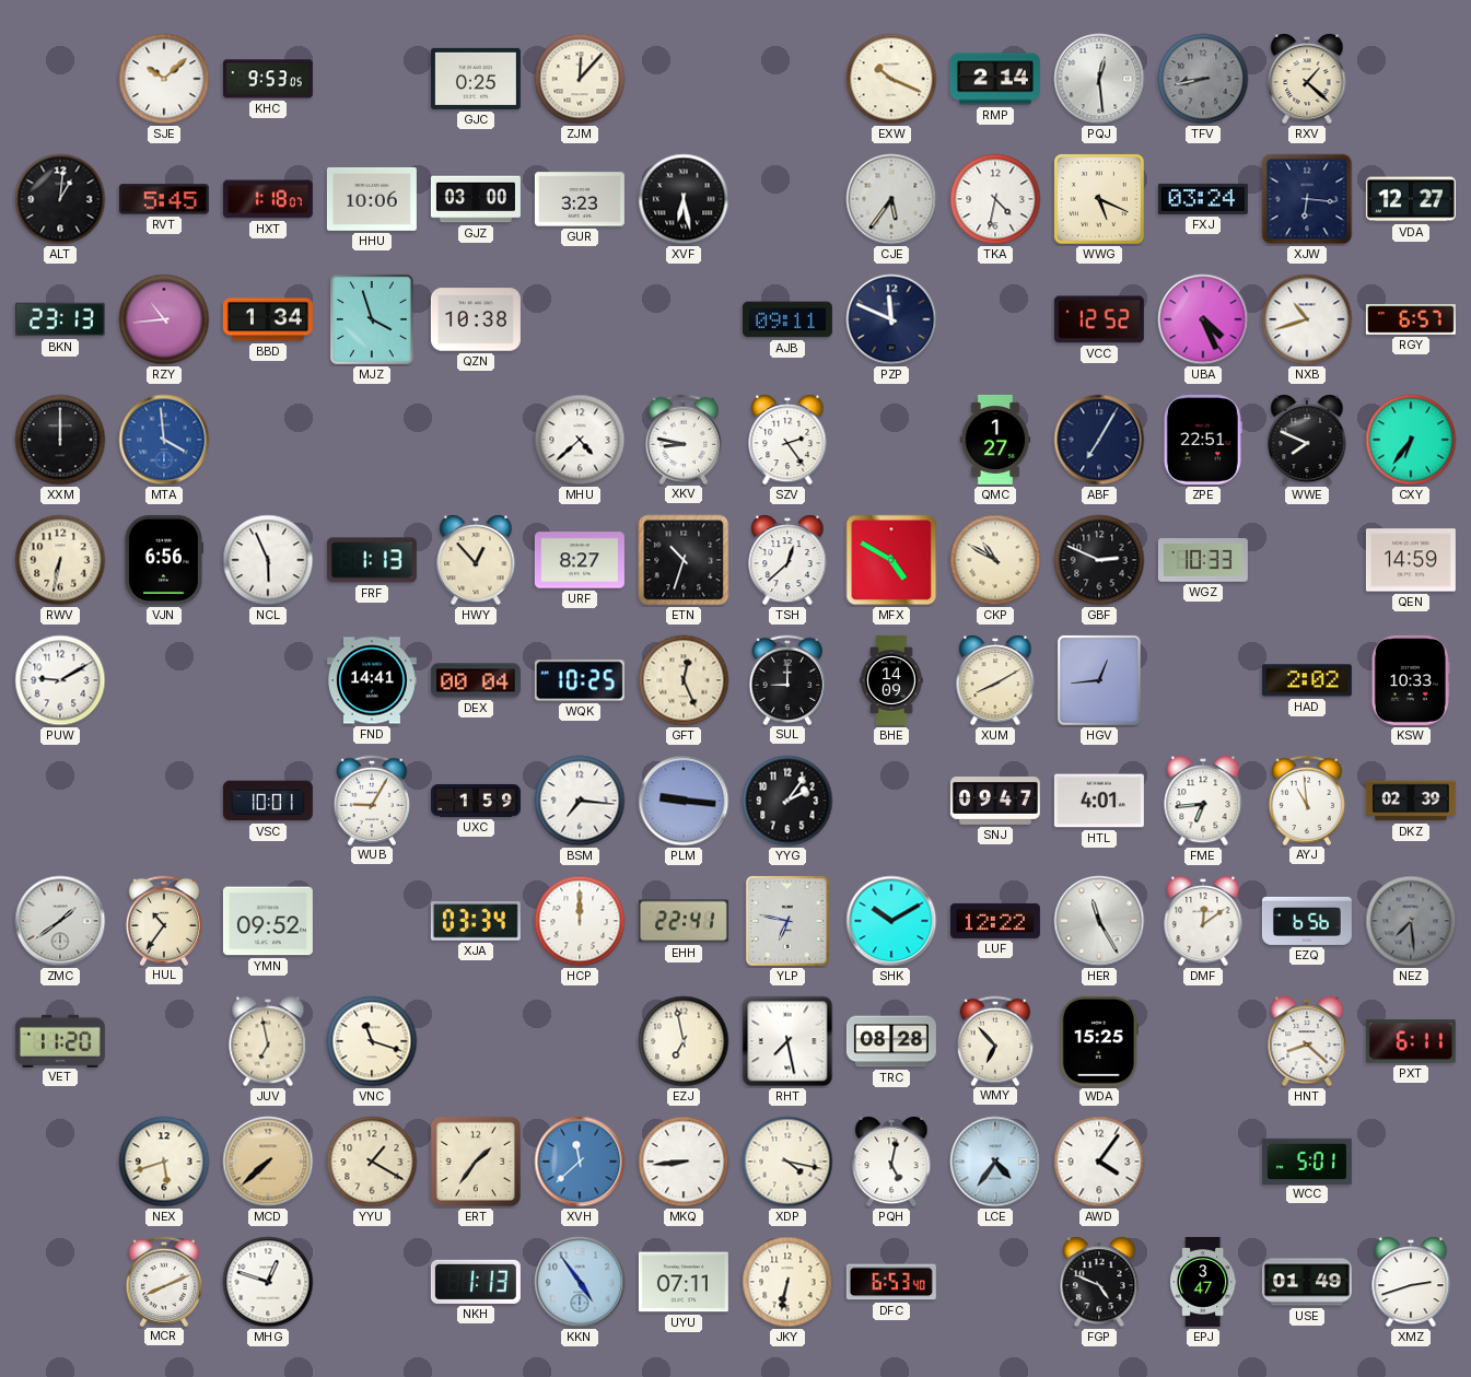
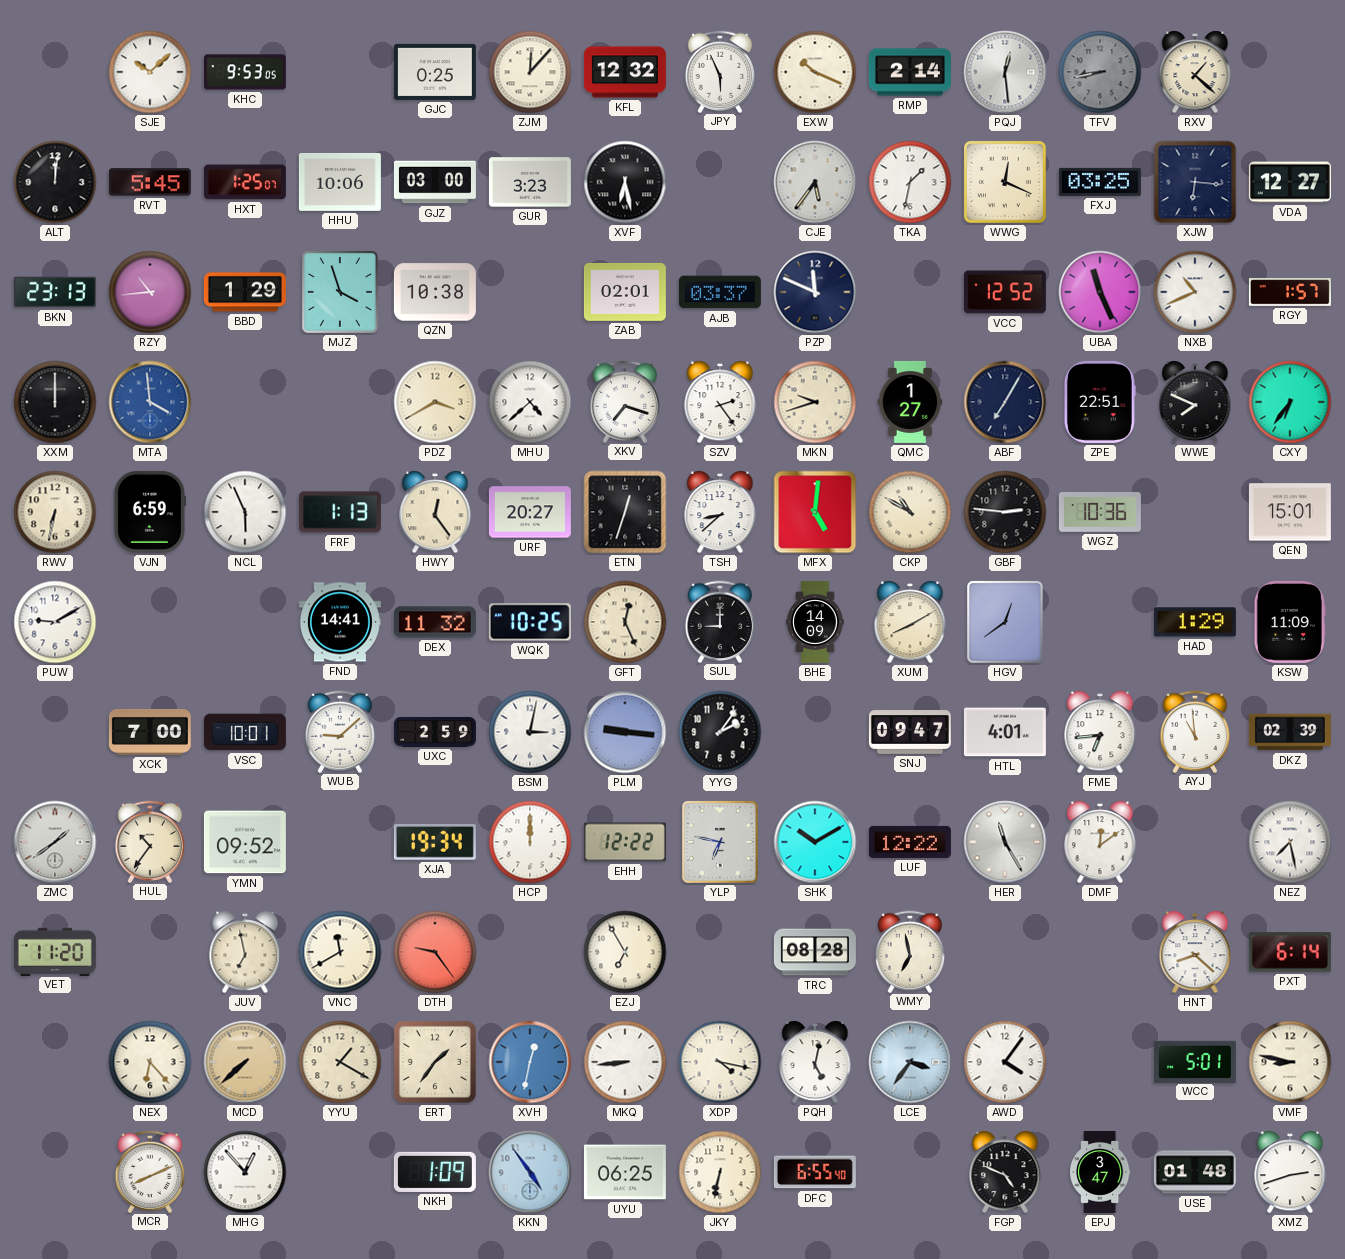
KFL: none -> 12:32
JPY: none -> 5:56
ALT: 1:01 -> 12:01
HXT: 1:18 -> 1:25
TKA: 4:32 -> 1:32
WWG: 5:19 -> 12:19
FXJ: 03:24 -> 03:25
BBD: 1:34 -> 1:29
ZAB: none -> 02:01
AJB: 09:11 -> 03:37
UBA: 4:26 -> 11:26
NXB: 10:42 -> 10:41
RGY: 6:57 -> 1:57
PDZ: none -> 3:40
XKV: 8:47 -> 7:18
MKN: none -> 9:42
VJN: 6:56 -> 6:59
HWY: 12:53 -> 12:24
URF: 8:27 -> 20:27
ETN: 10:33 -> 12:33
TSH: 12:38 -> 8:38
MFX: 4:50 -> 5:01
GBF: 2:49 -> 2:46
WGZ: 10:33 -> 10:36
QEN: 14:59 -> 15:01
DEX: 00:04 -> 11:32
HGV: 12:44 -> 12:39
HAD: 2:02 -> 1:29
KSW: 10:33 -> 11:09
XCK: none -> 7:00
WUB: 9:05 -> 9:08
UXC: 1:59 -> 2:59
BSM: 7:16 -> 3:02
XJA: 03:34 -> 19:34
EHH: 22:41 -> 12:22
EZQ: 6:56 -> none
NEZ: 7:29 -> 7:28
NEZ dial: grey -> white
VNC: 11:18 -> 11:40
DTH: none -> 9:24
EZJ: 6:58 -> 6:55
RHT: 7:28 -> none
WMY: 6:53 -> 6:58
WDA: 15:25 -> none
PXT: 6:11 -> 6:14
NEX: 5:42 -> 6:23
XVH: 11:38 -> 12:32
LCE: 4:36 -> 3:36
VMF: none -> 8:47
MHG: 12:48 -> 12:53
NKH: 1:13 -> 1:09
UYU: 07:11 -> 06:25
DFC: 6:53 -> 6:55
USE: 01:49 -> 01:48
